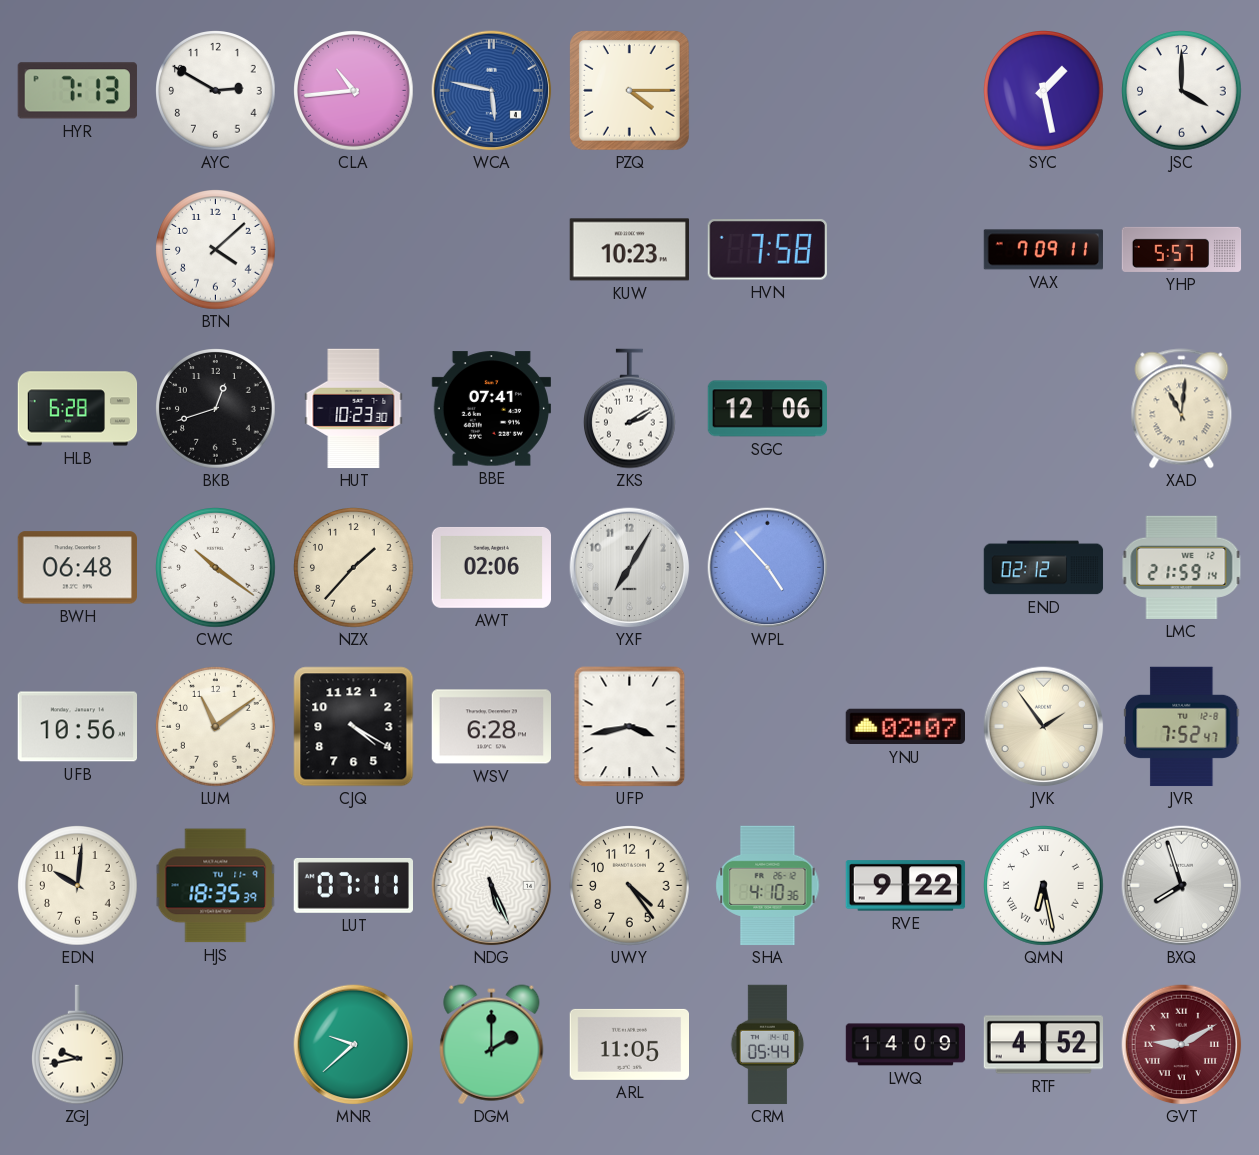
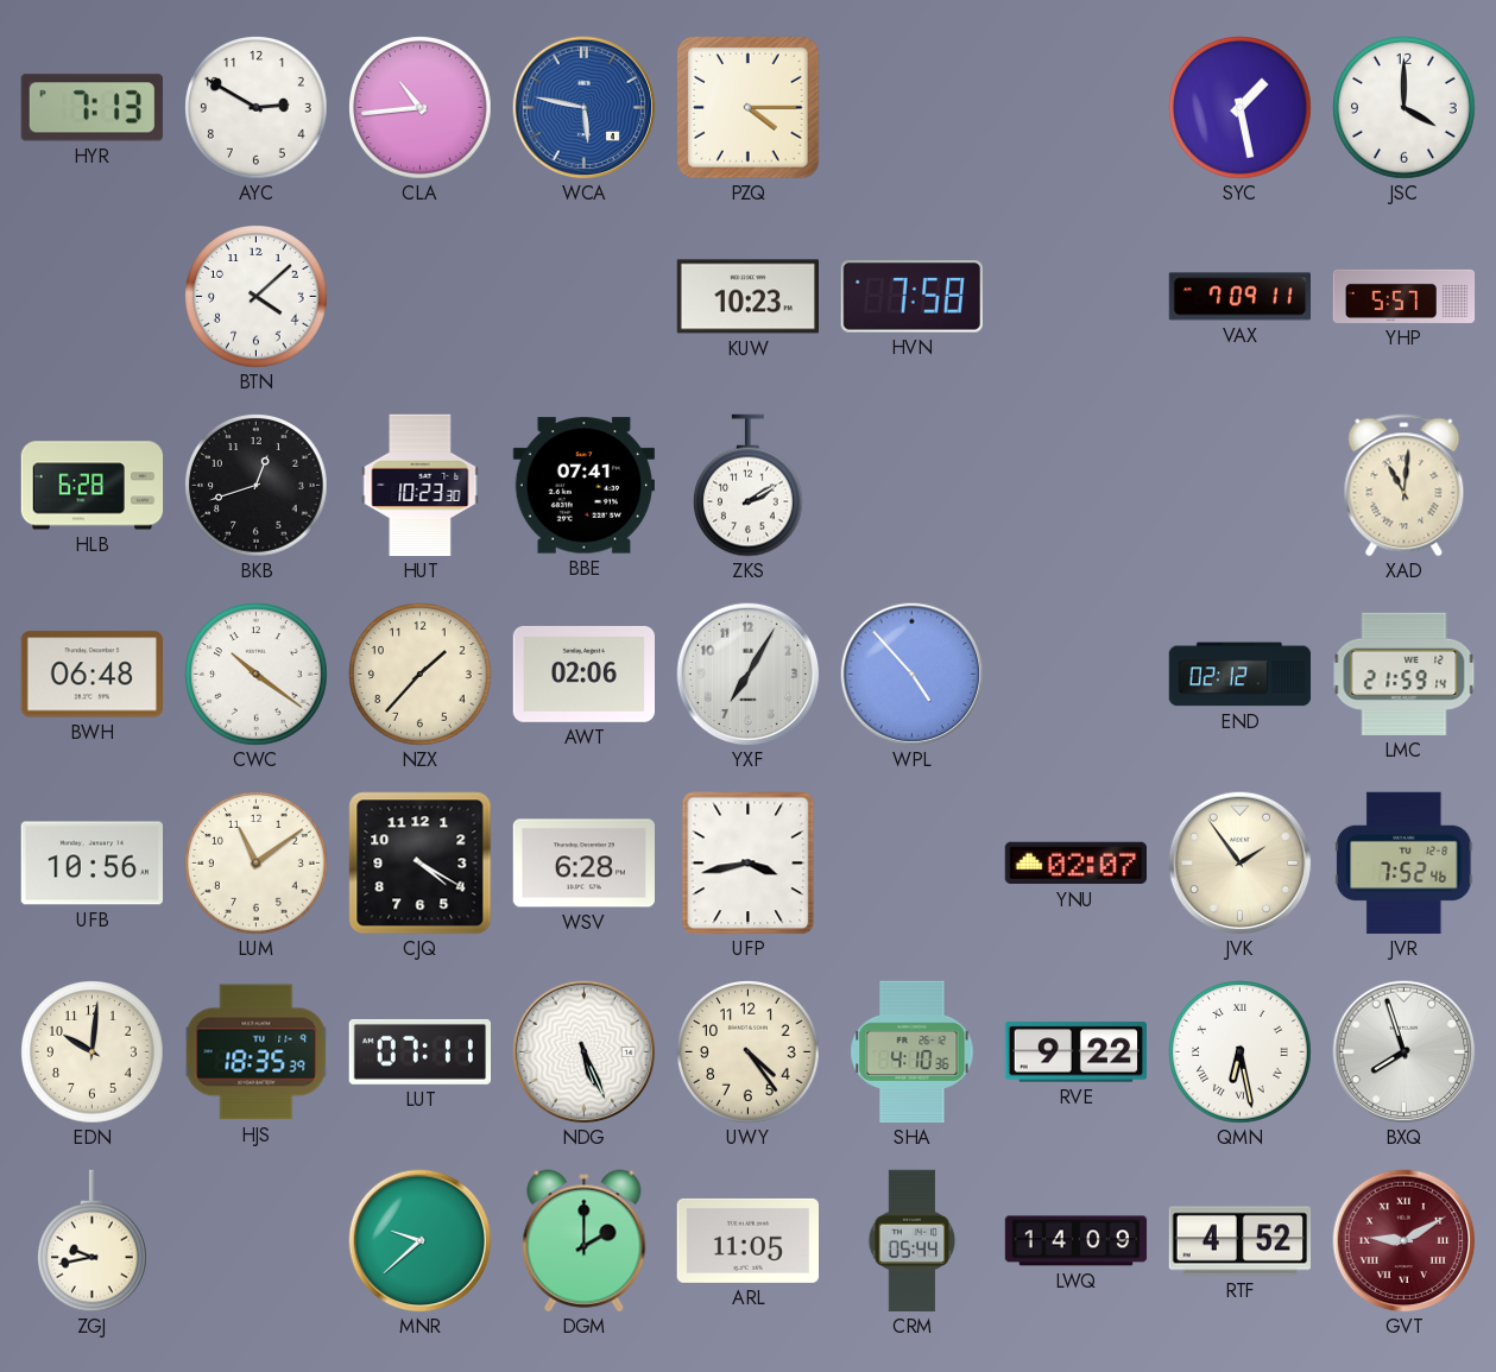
SGC: 12:06 -> none
JVR: 7:52:47 -> 7:52:46
